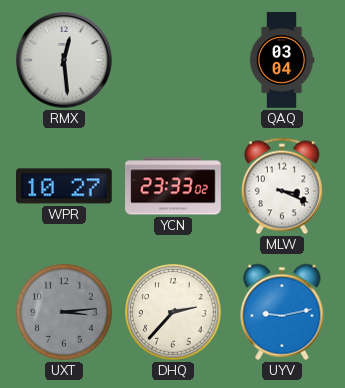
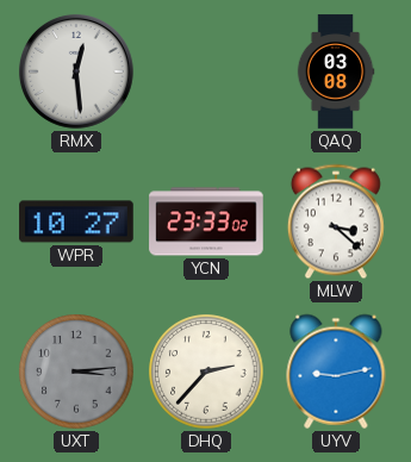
QAQ: 03:04 -> 03:08
MLW: 3:19 -> 3:22
